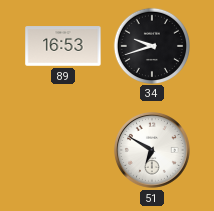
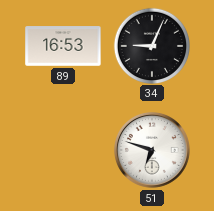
34: 9:42 -> 9:04
51: 6:50 -> 6:48
